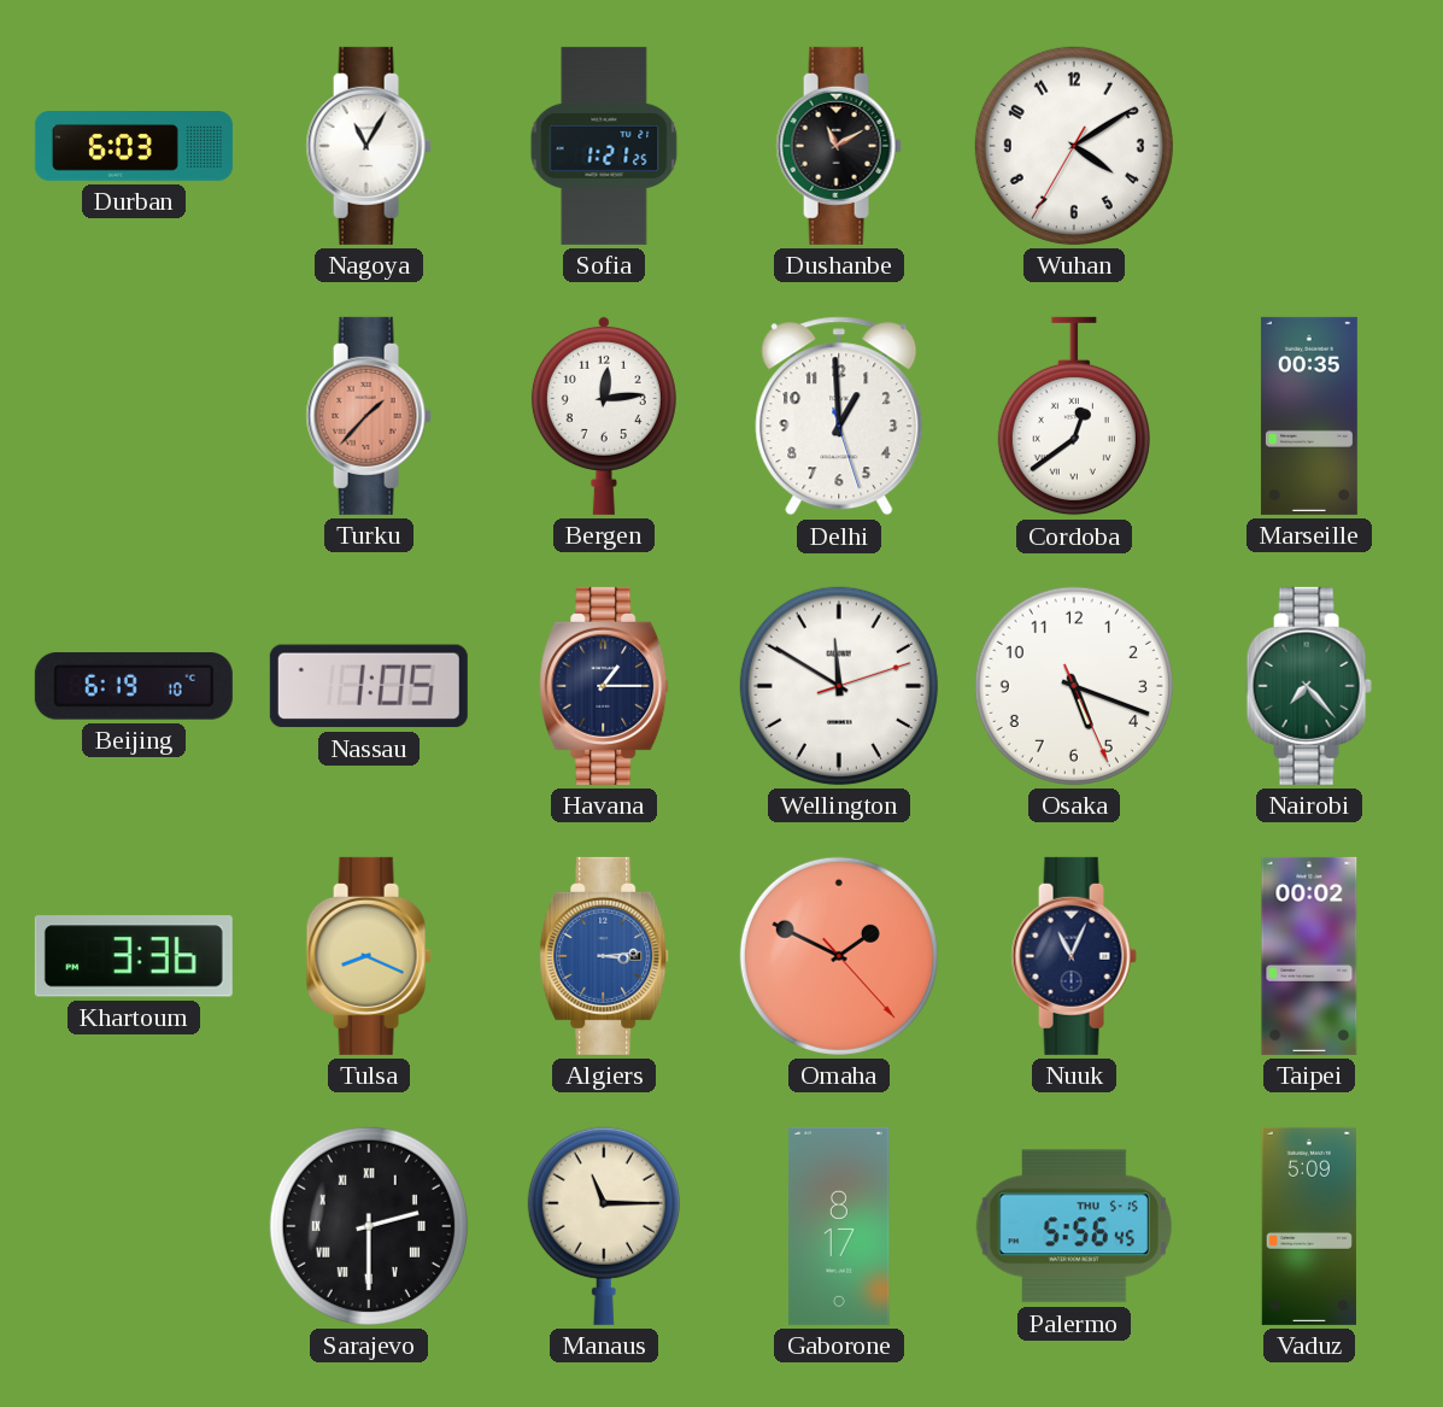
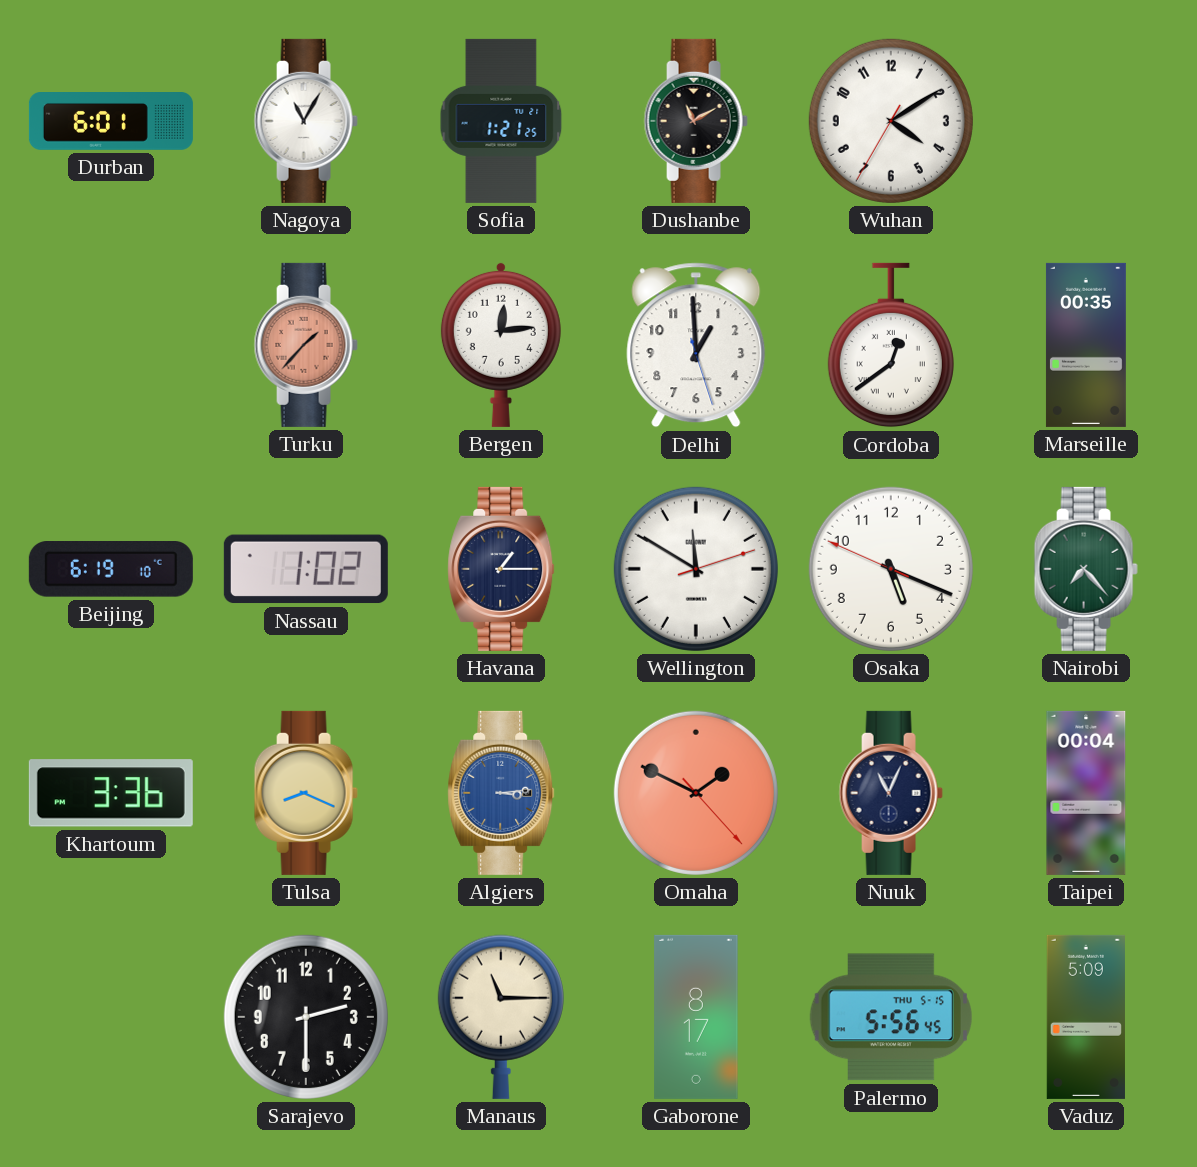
Durban: 6:03 -> 6:01
Nassau: 1:05 -> 1:02
Osaka: 5:18:26 -> 5:18:49
Taipei: 00:02 -> 00:04
Sarajevo numerals: Roman -> Arabic
